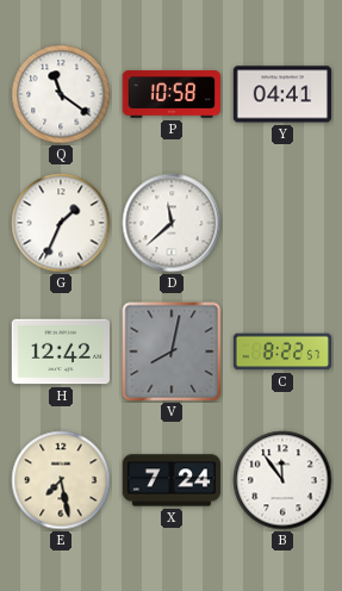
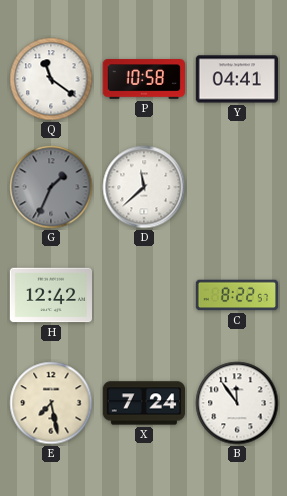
G dial: white -> grey
V: 8:02 -> none
